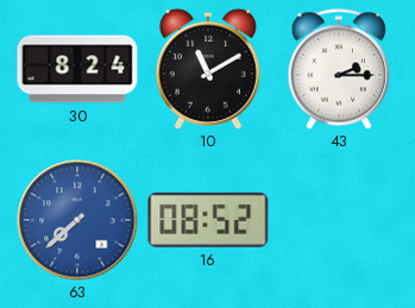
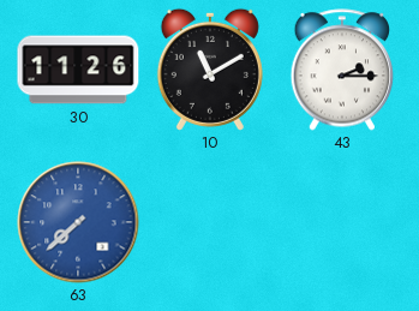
30: 8:24 -> 11:26
16: 08:52 -> none
